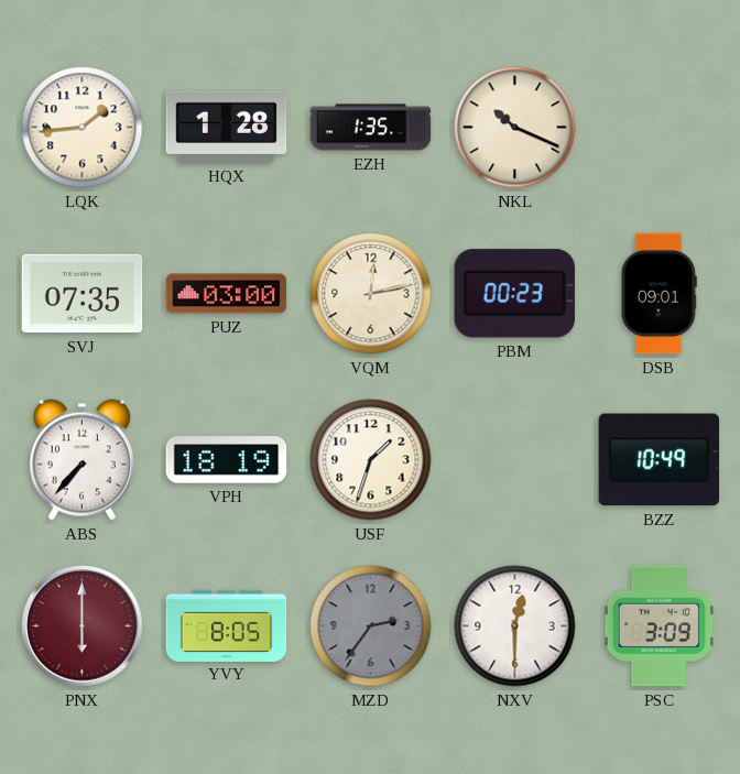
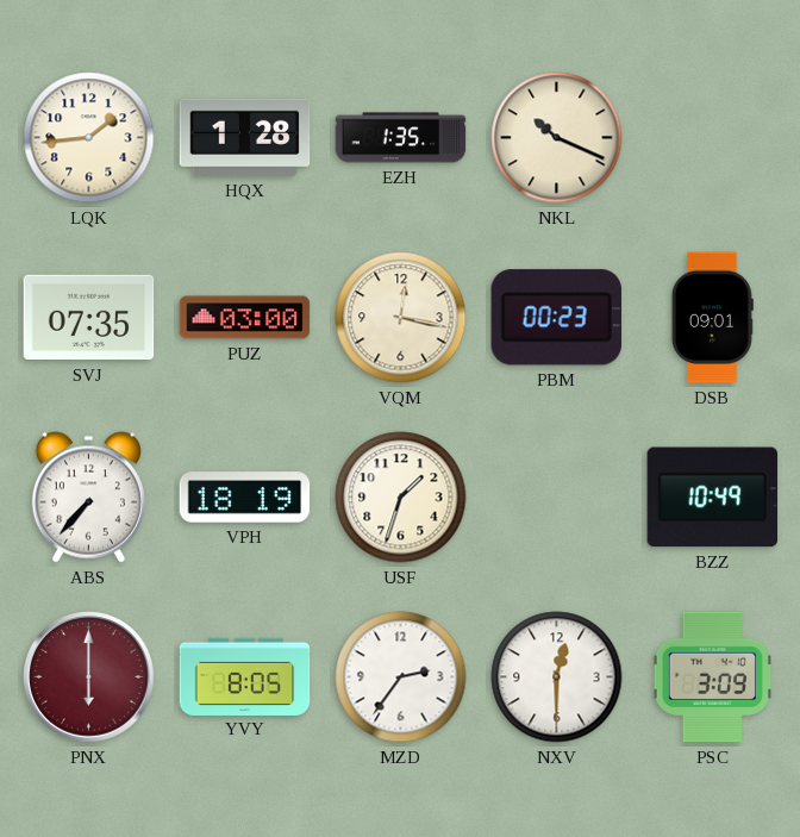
VQM: 12:13 -> 12:17
MZD dial: grey -> white
